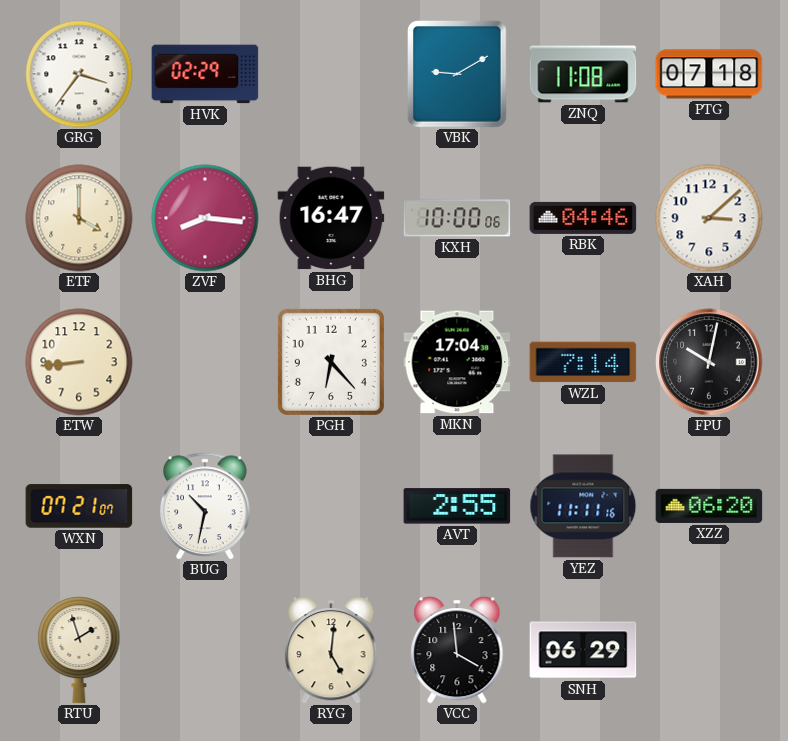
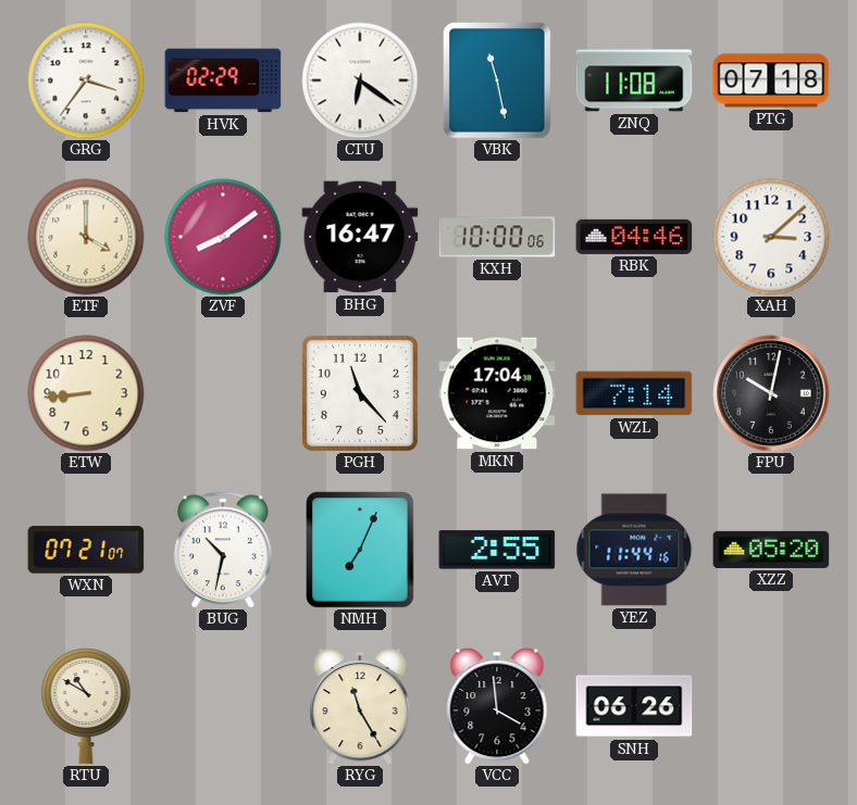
CTU: none -> 6:21
VBK: 9:10 -> 11:28
ZVF: 8:16 -> 8:09
PGH: 6:23 -> 11:23
NMH: none -> 7:04
YEZ: 11:11 -> 11:44
XZZ: 06:20 -> 05:20
RTU: 1:57 -> 10:50
RYG: 5:01 -> 11:25
SNH: 06:29 -> 06:26
